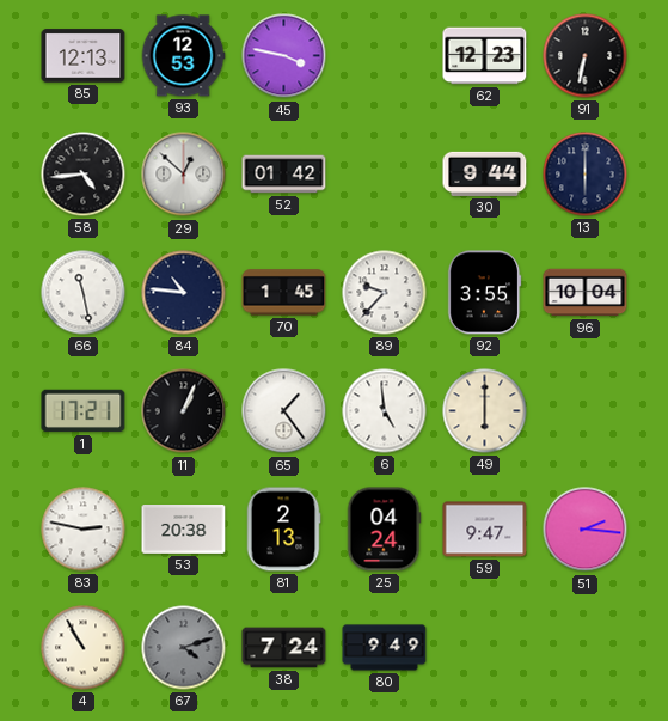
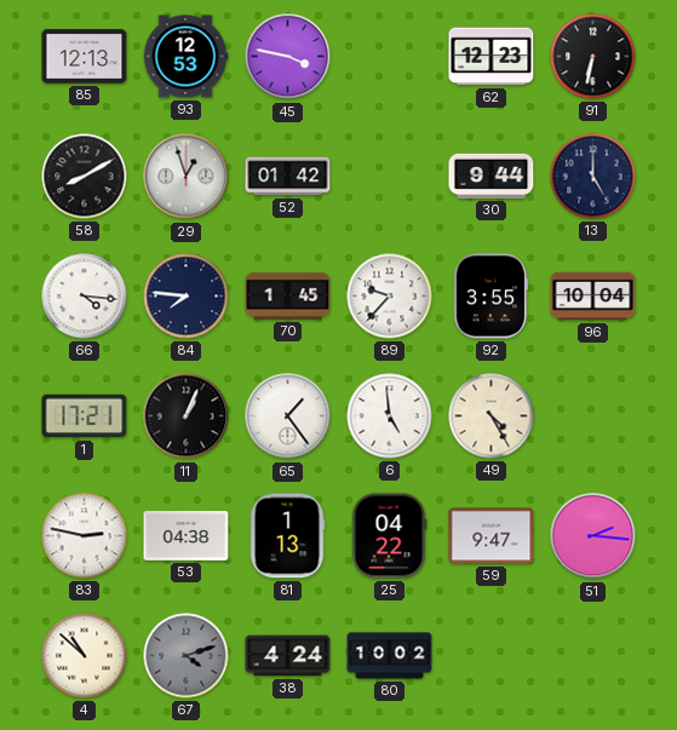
58: 4:44 -> 8:10
29: 12:52 -> 12:57
13: 6:00 -> 5:00
66: 11:28 -> 4:16
84: 10:46 -> 7:46
49: 6:00 -> 4:25
53: 20:38 -> 04:38
81: 2:13 -> 1:13
25: 04:24 -> 04:22
4: 10:55 -> 10:52
38: 7:24 -> 4:24
80: 9:49 -> 10:02
